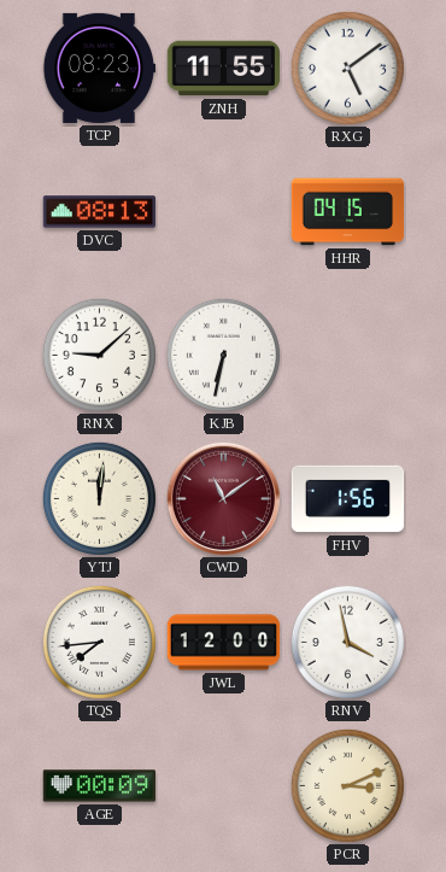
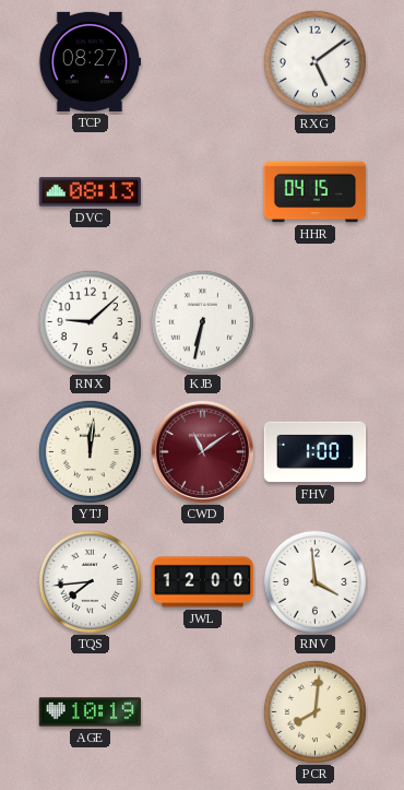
TCP: 08:23 -> 08:27
ZNH: 11:55 -> none
FHV: 1:56 -> 1:00
RNV: 3:58 -> 3:59
AGE: 00:09 -> 10:19
PCR: 3:11 -> 8:01
